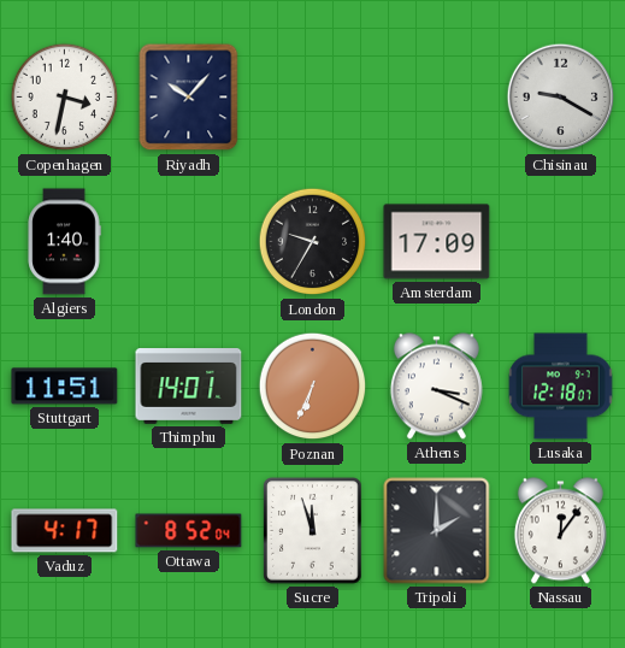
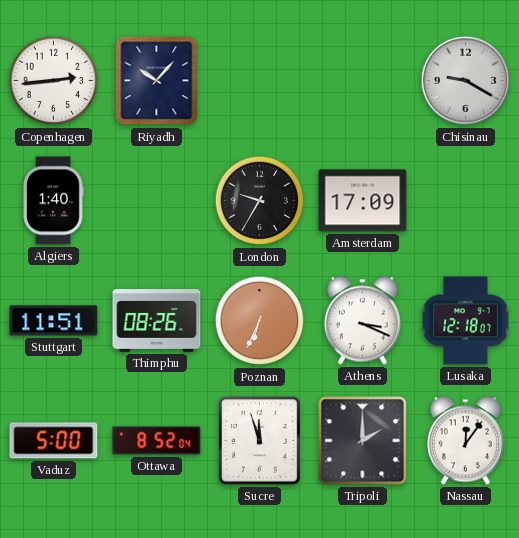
Copenhagen: 3:32 -> 2:44
Thimphu: 14:01 -> 08:26
Vaduz: 4:17 -> 5:00
